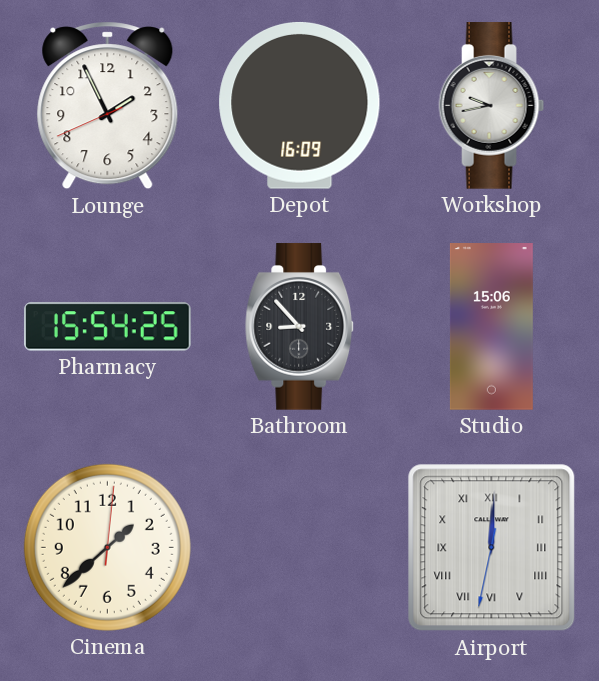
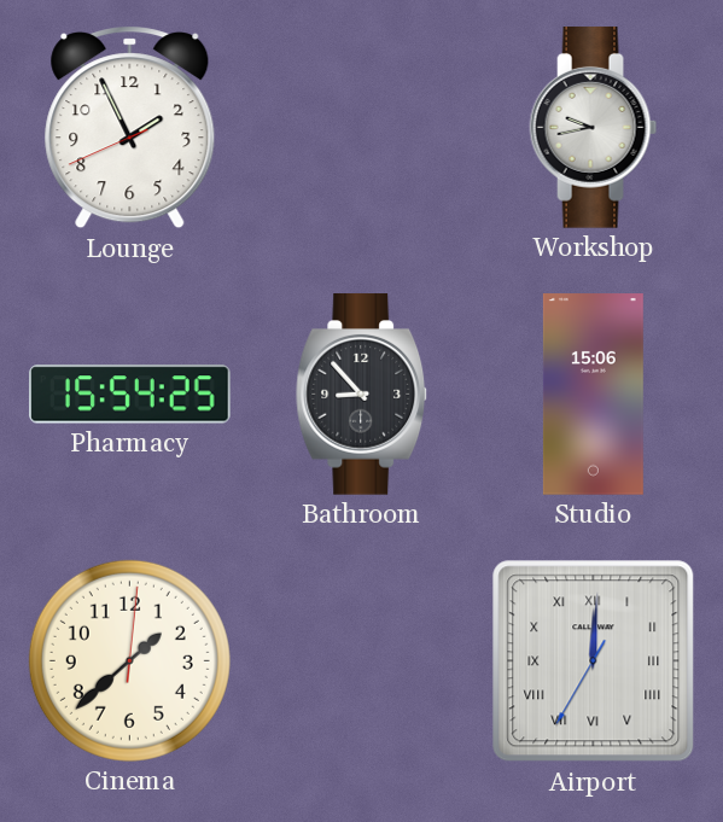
Depot: 16:09 -> none
Airport: 12:00:32 -> 12:00:35
